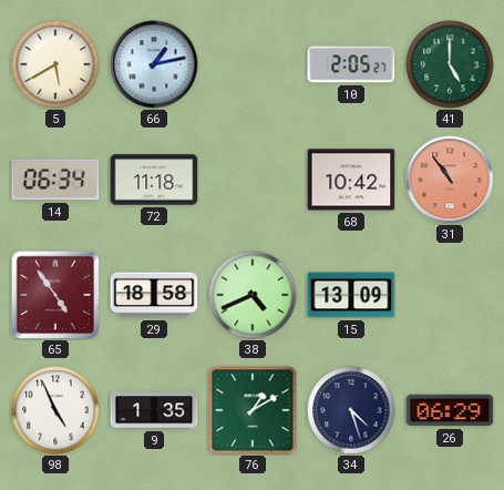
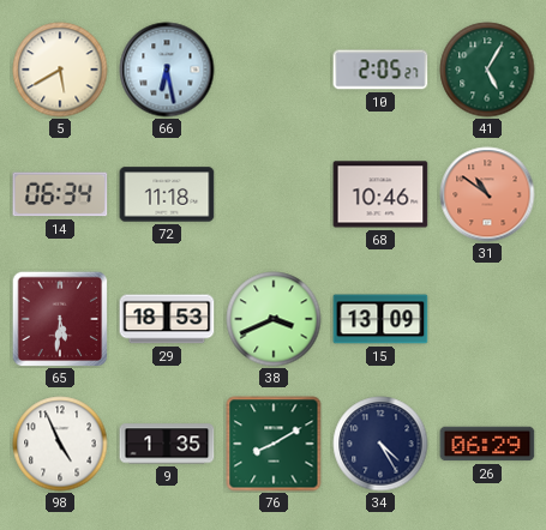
66: 1:13 -> 6:28
41: 5:00 -> 5:05
68: 10:42 -> 10:46
31: 10:54 -> 10:51
65: 4:54 -> 5:31
29: 18:58 -> 18:53
38: 4:41 -> 3:41
76: 1:10 -> 8:10
34: 4:27 -> 4:25
